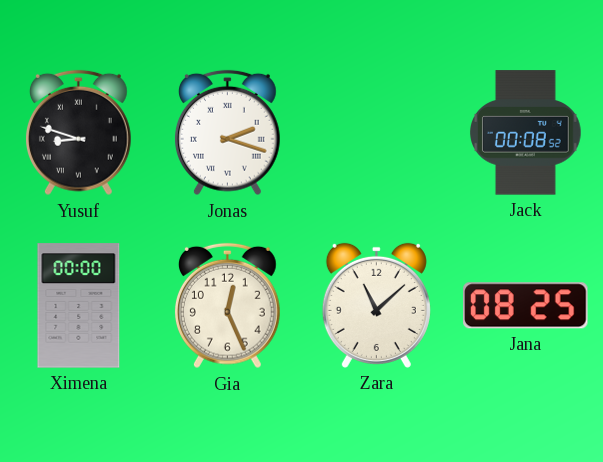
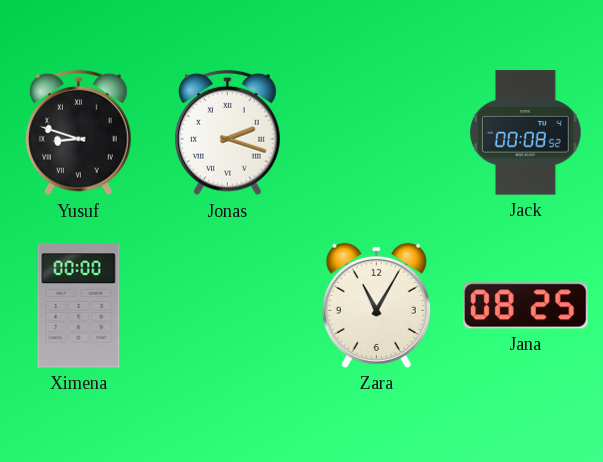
Gia: 12:26 -> none
Zara: 11:08 -> 11:05
